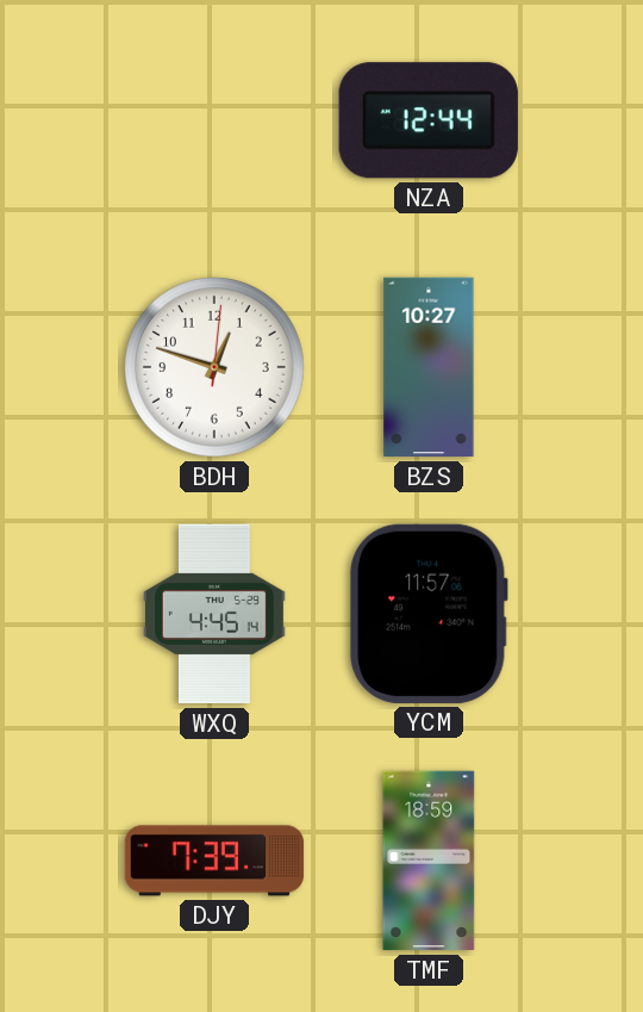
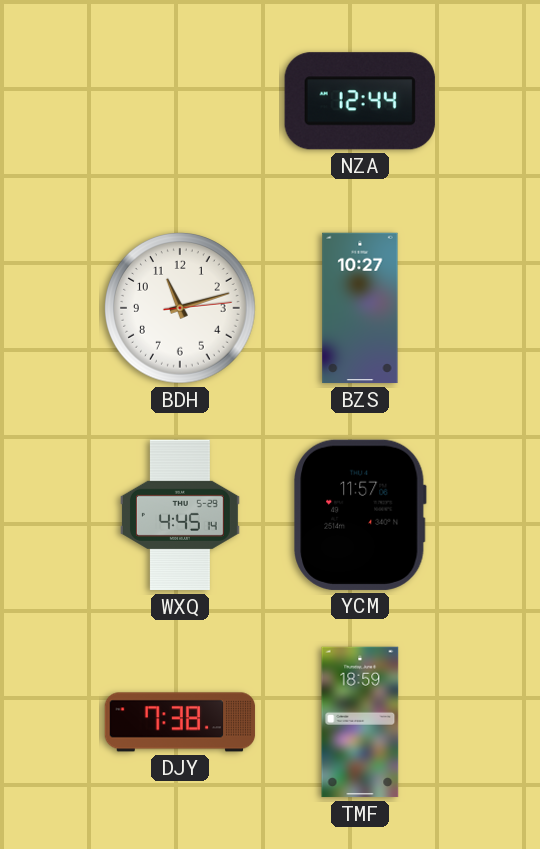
BDH: 12:48 -> 11:12
DJY: 7:39 -> 7:38
